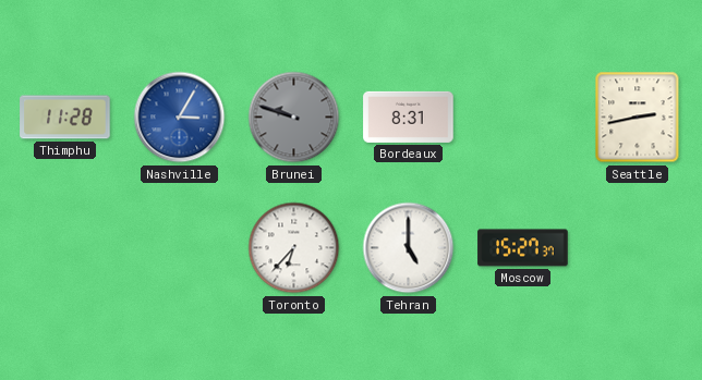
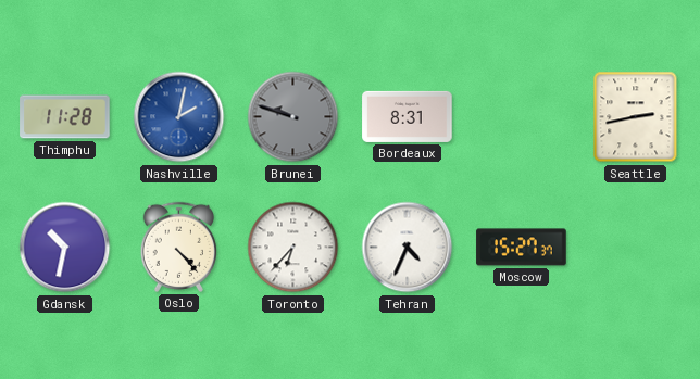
Nashville: 3:05 -> 2:02
Gdansk: none -> 10:32
Oslo: none -> 4:23
Tehran: 5:00 -> 4:34
